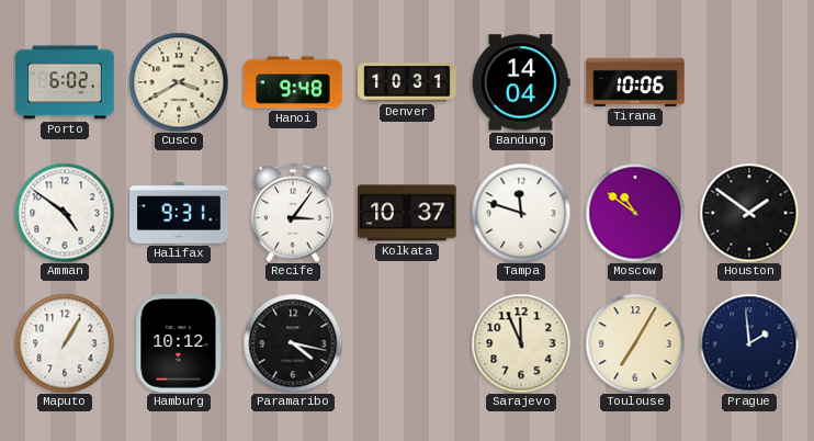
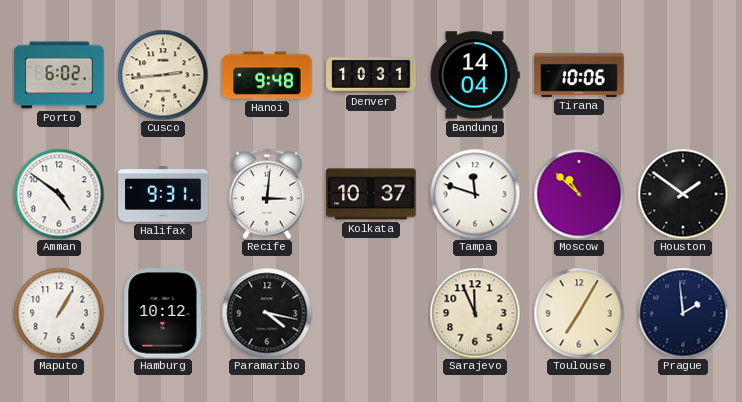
Cusco: 3:40 -> 2:44
Recife: 3:06 -> 3:01
Moscow: 10:51 -> 10:52
